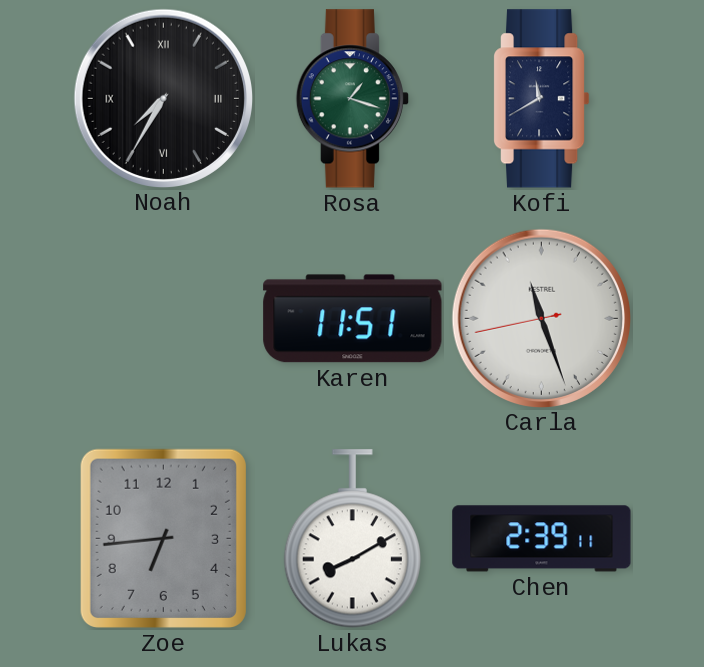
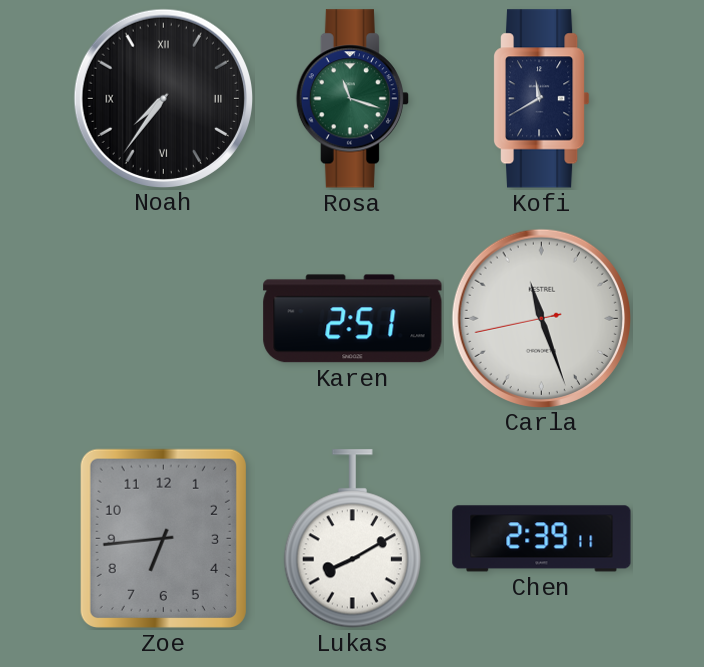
Noah: 7:35 -> 7:36
Rosa: 1:18 -> 11:18
Karen: 11:51 -> 2:51
